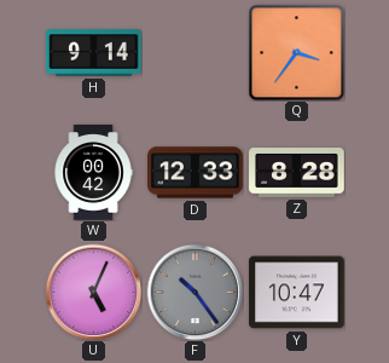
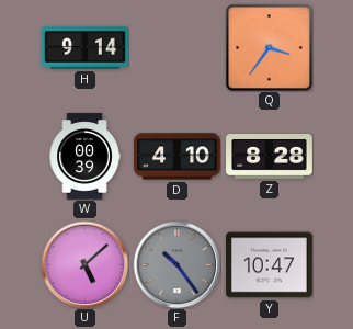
W: 00:42 -> 00:39
D: 12:33 -> 4:10
U: 5:04 -> 5:08
